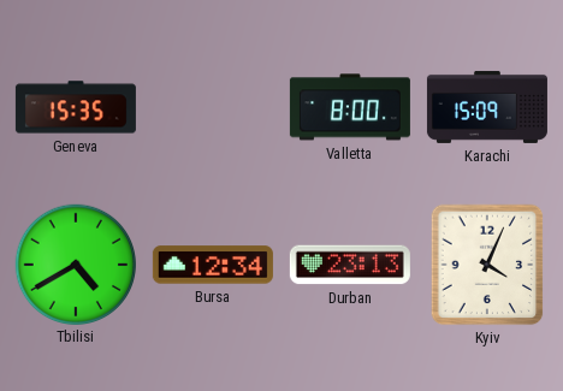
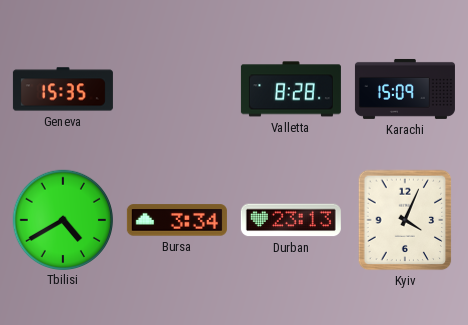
Valletta: 8:00 -> 8:28
Bursa: 12:34 -> 3:34
